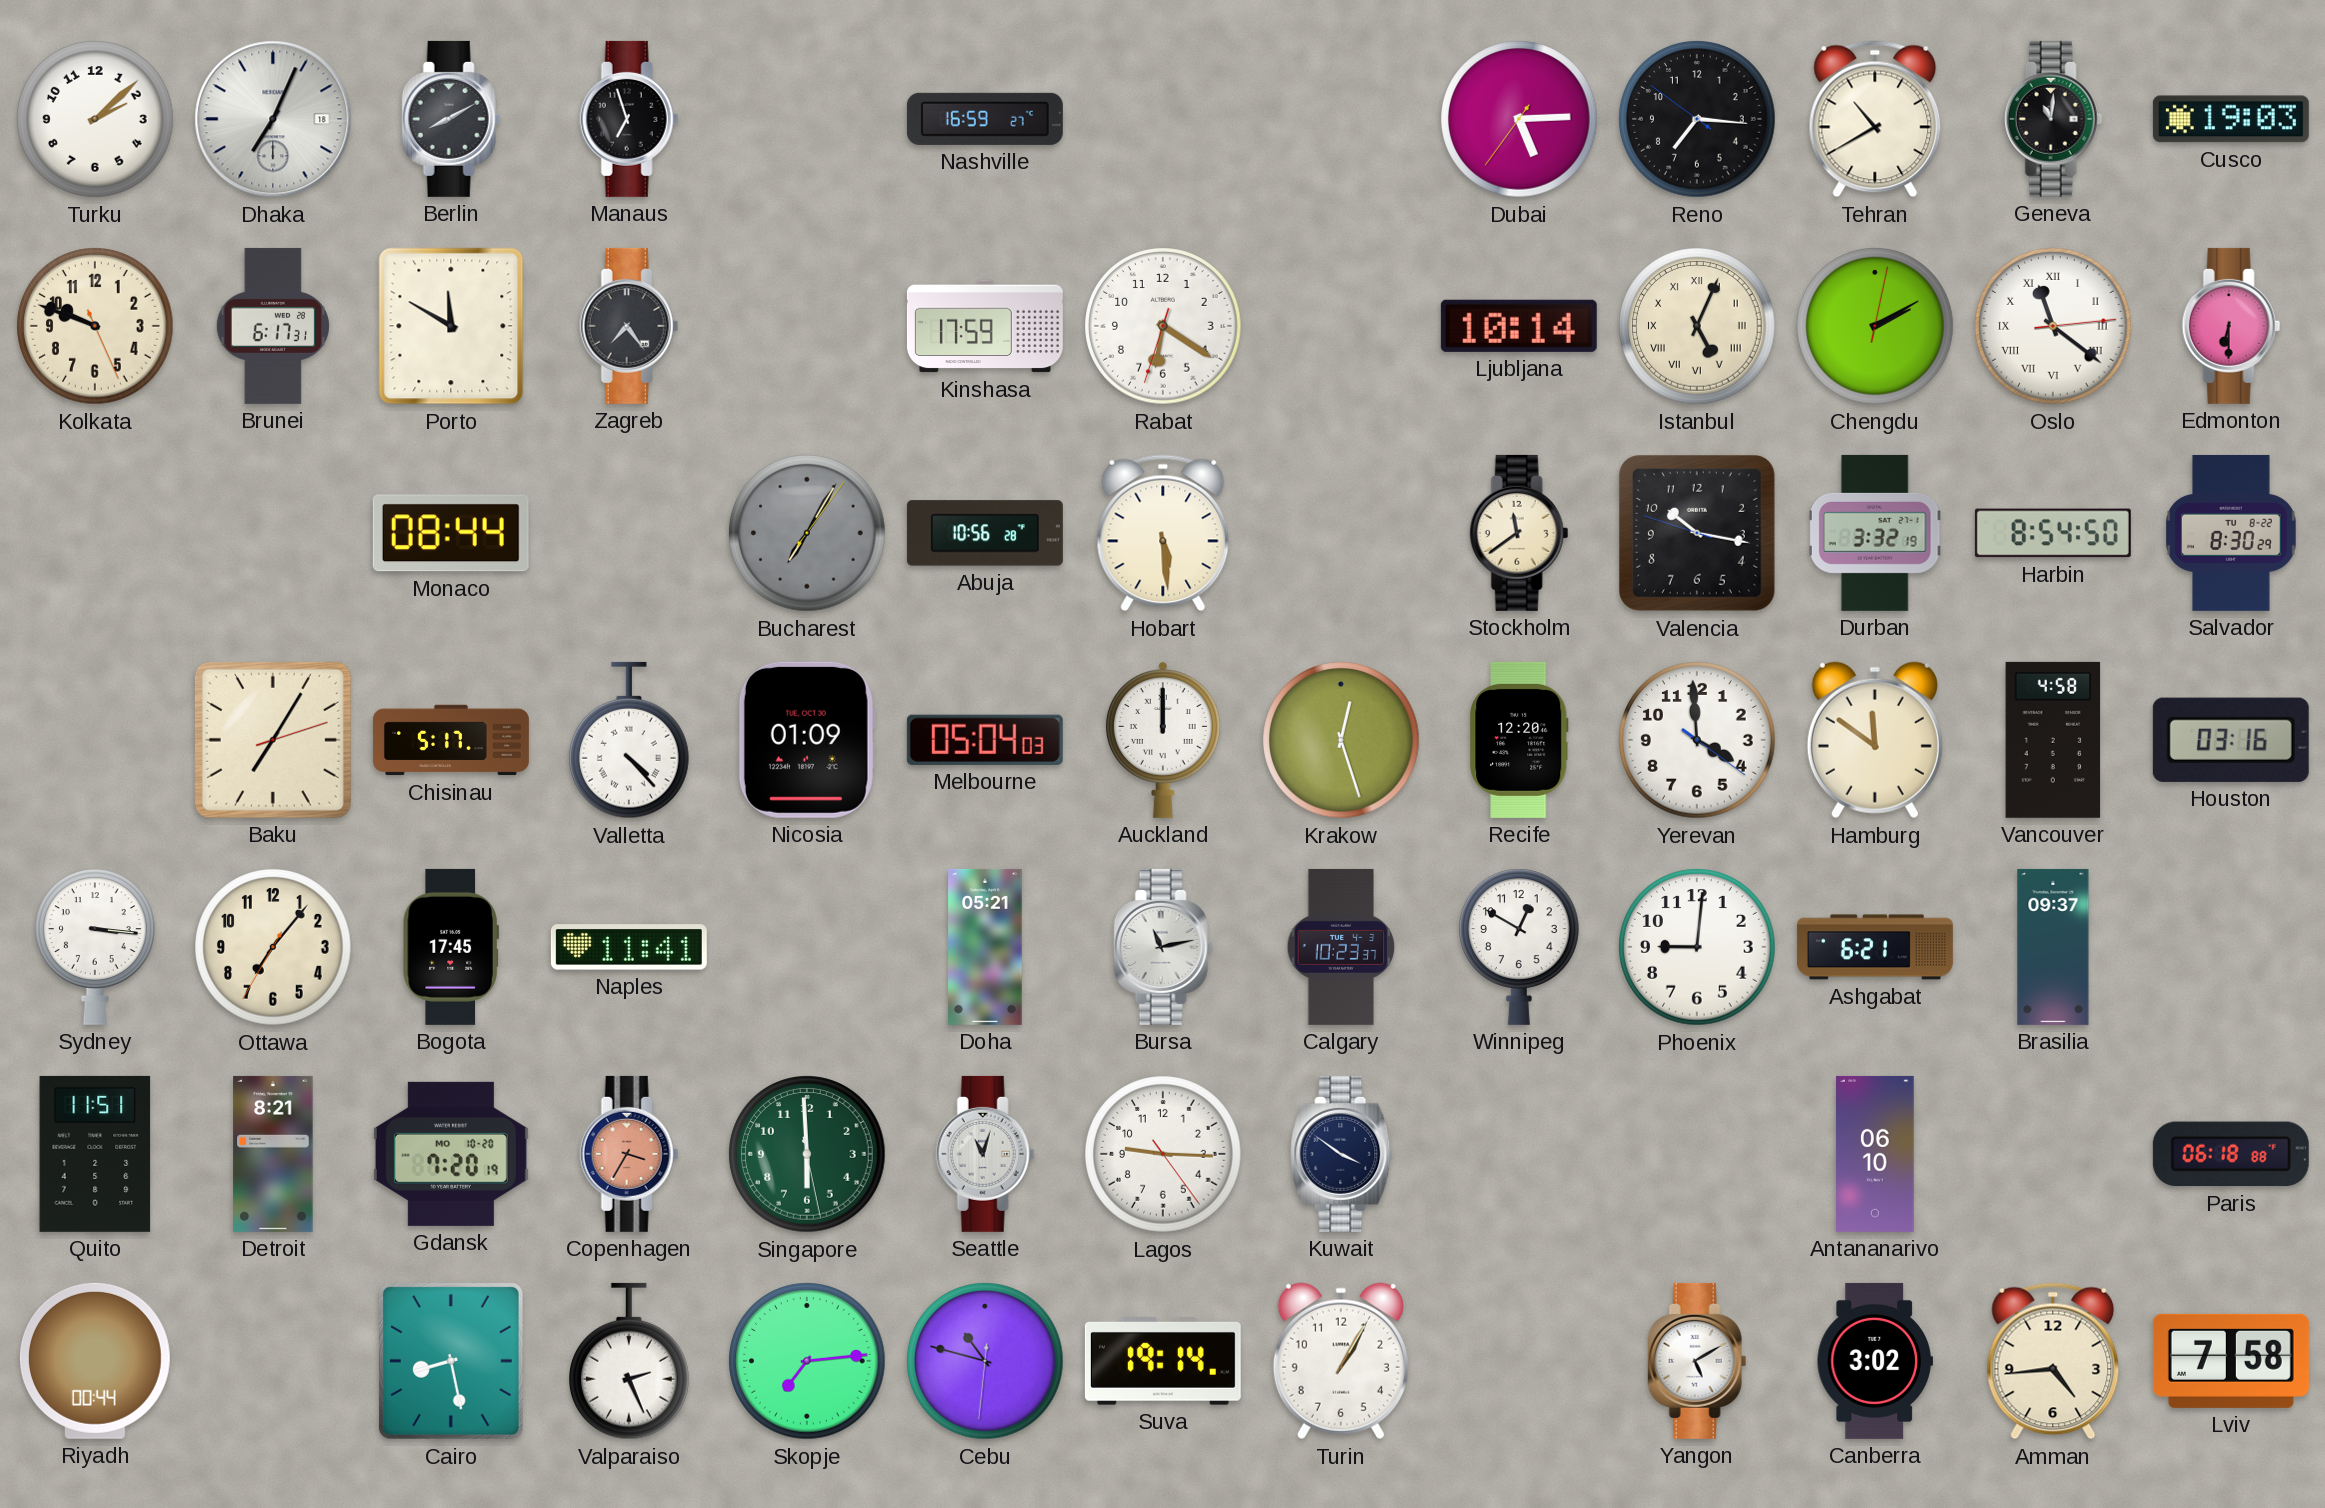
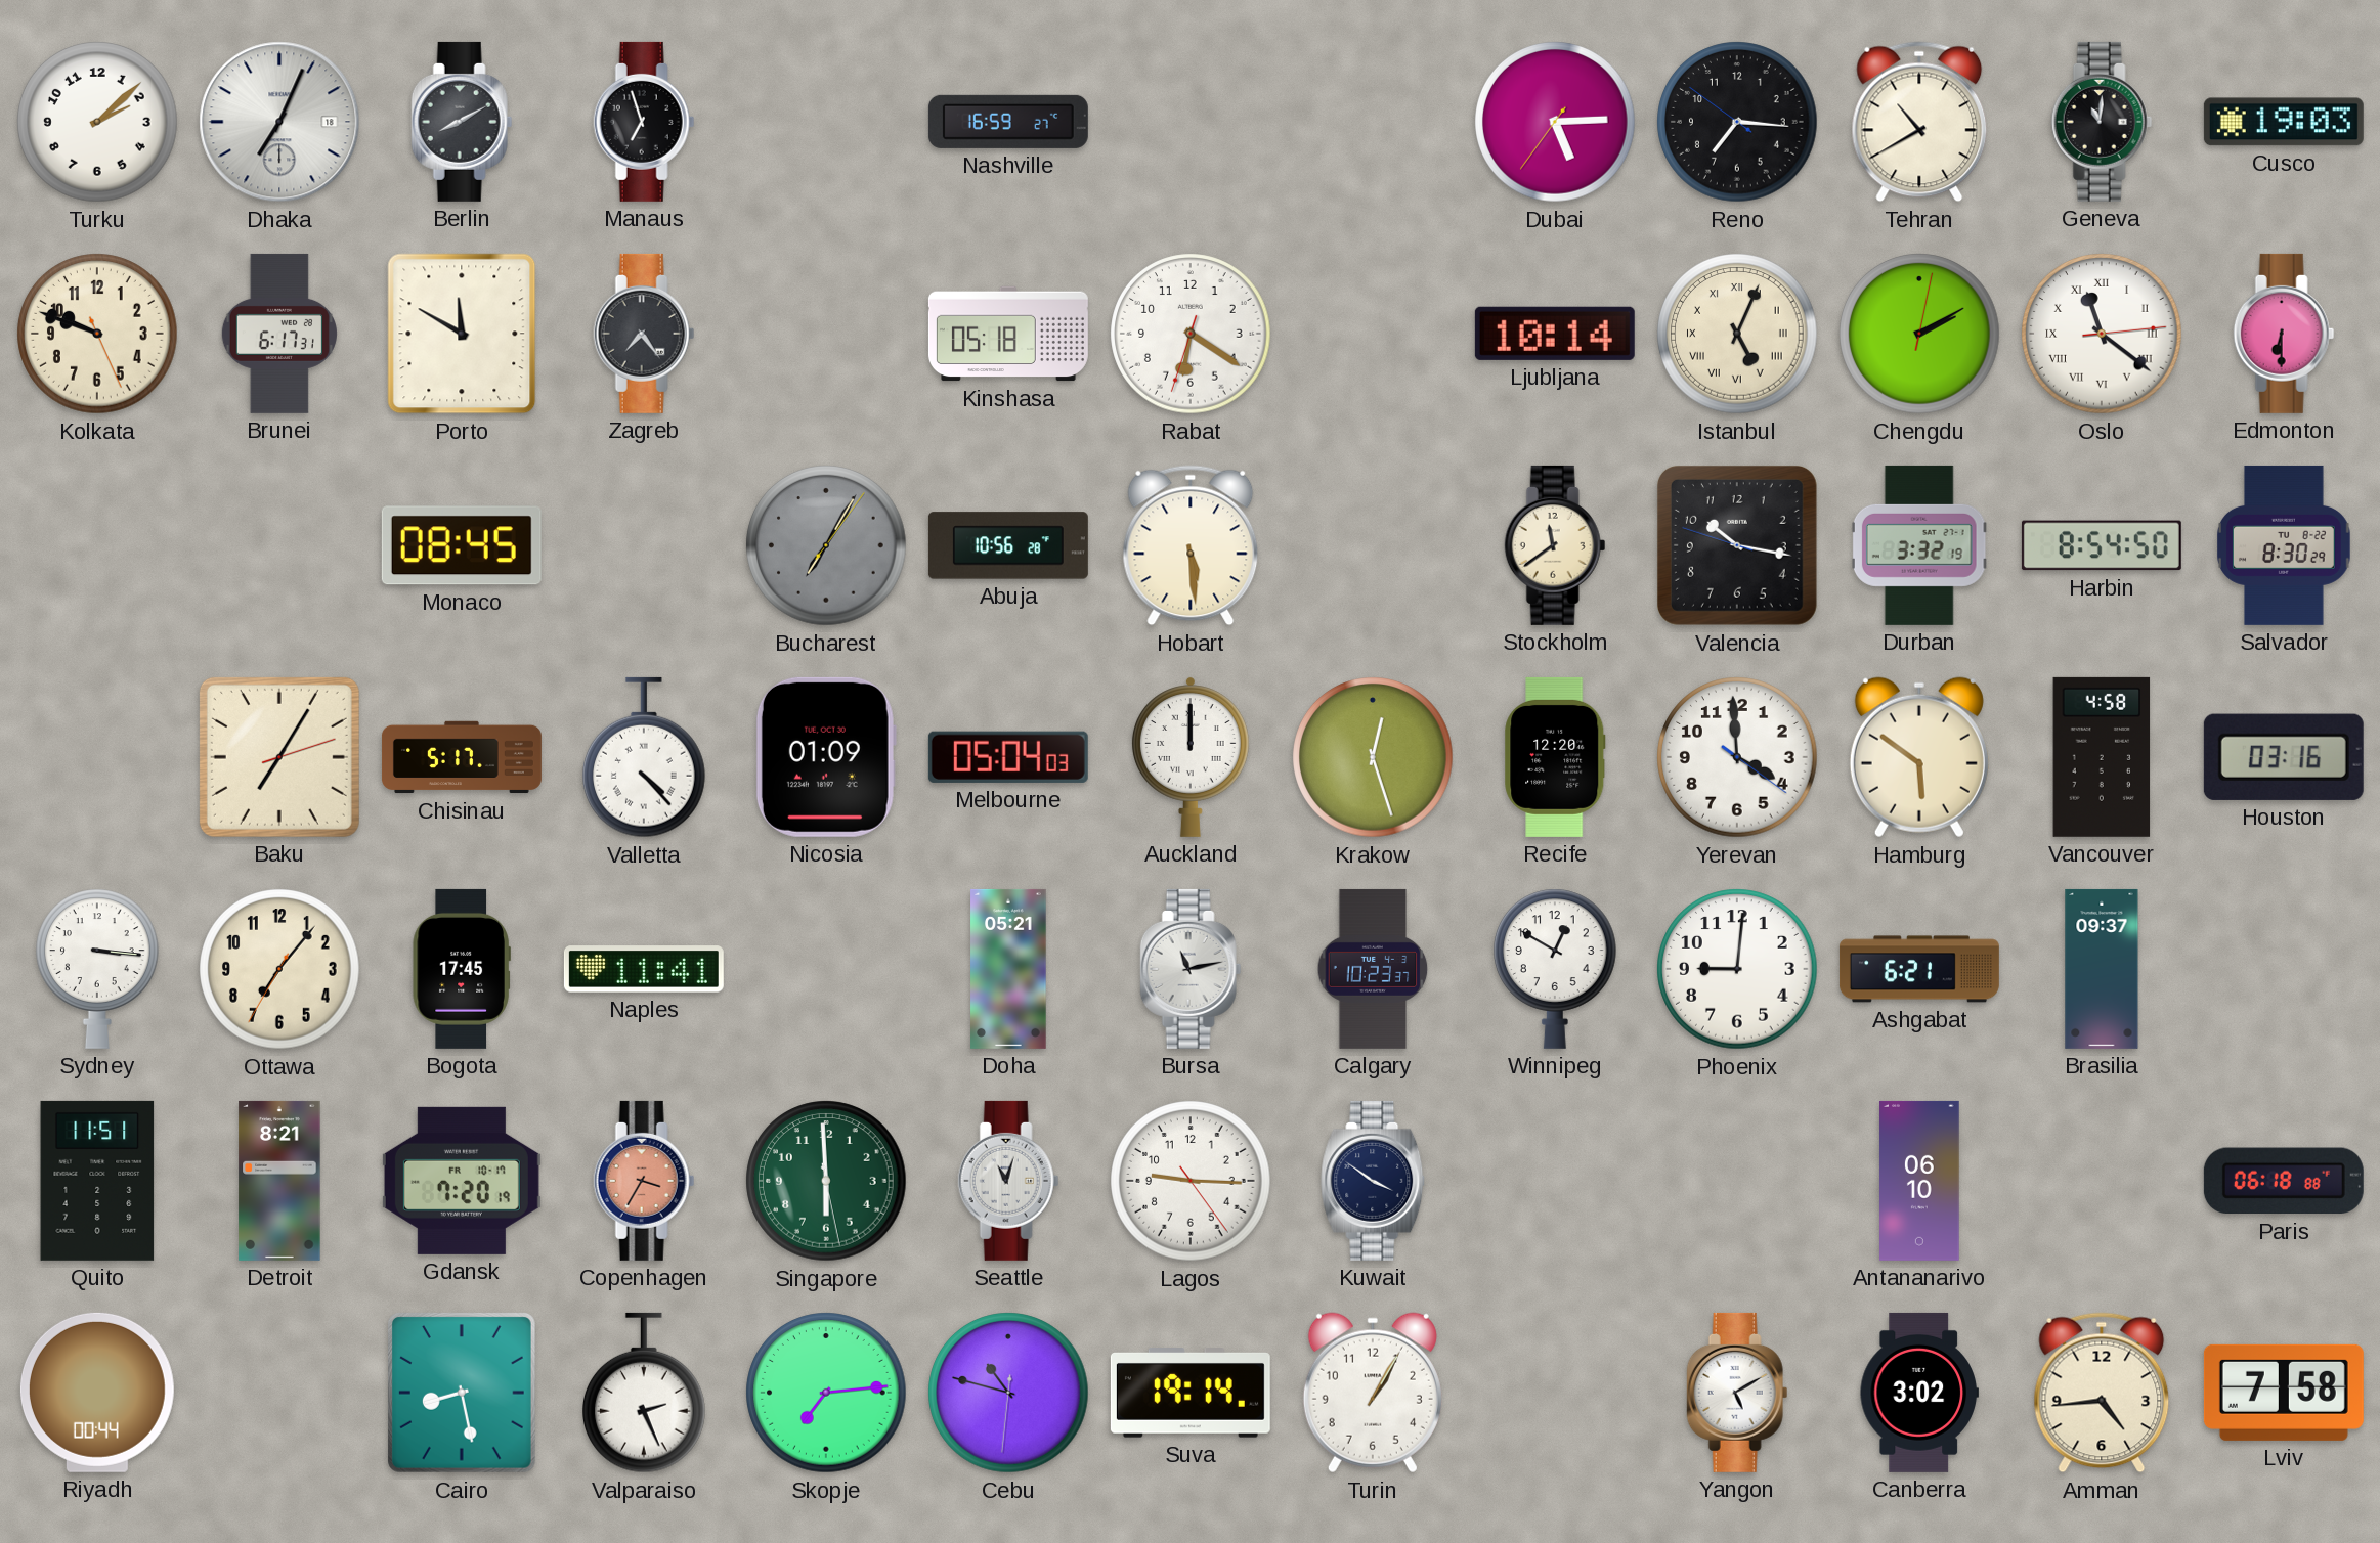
Kinshasa: 17:59 -> 05:18
Monaco: 08:44 -> 08:45
Hamburg: 11:51 -> 5:51
Gdansk date: MO 10-20 -> FR 10-17
